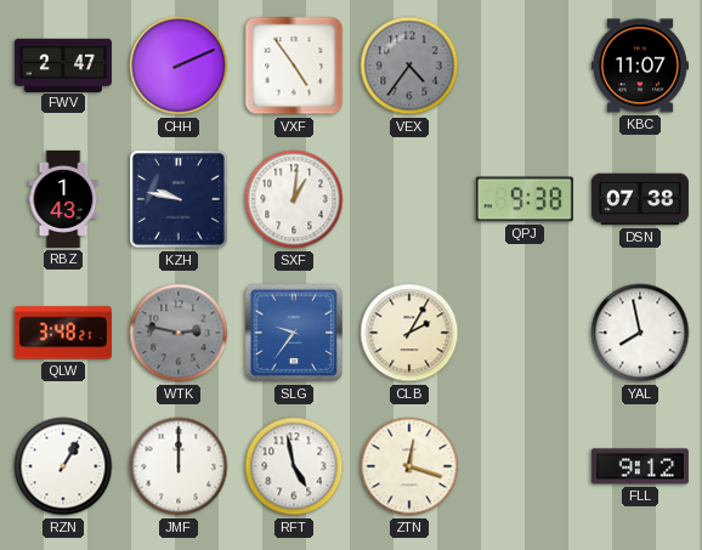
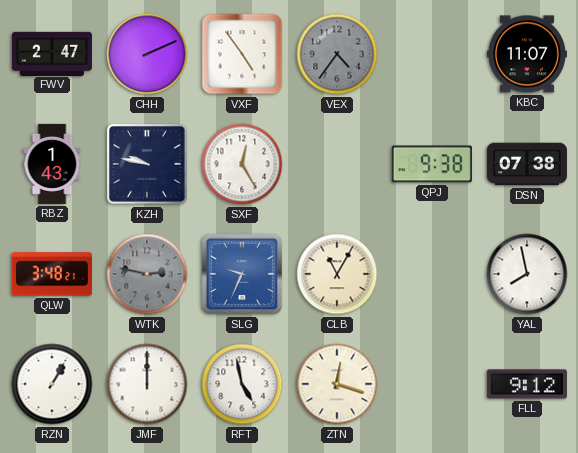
SXF: 1:01 -> 12:25
SLG: 9:36 -> 9:34
CLB: 2:05 -> 11:05
